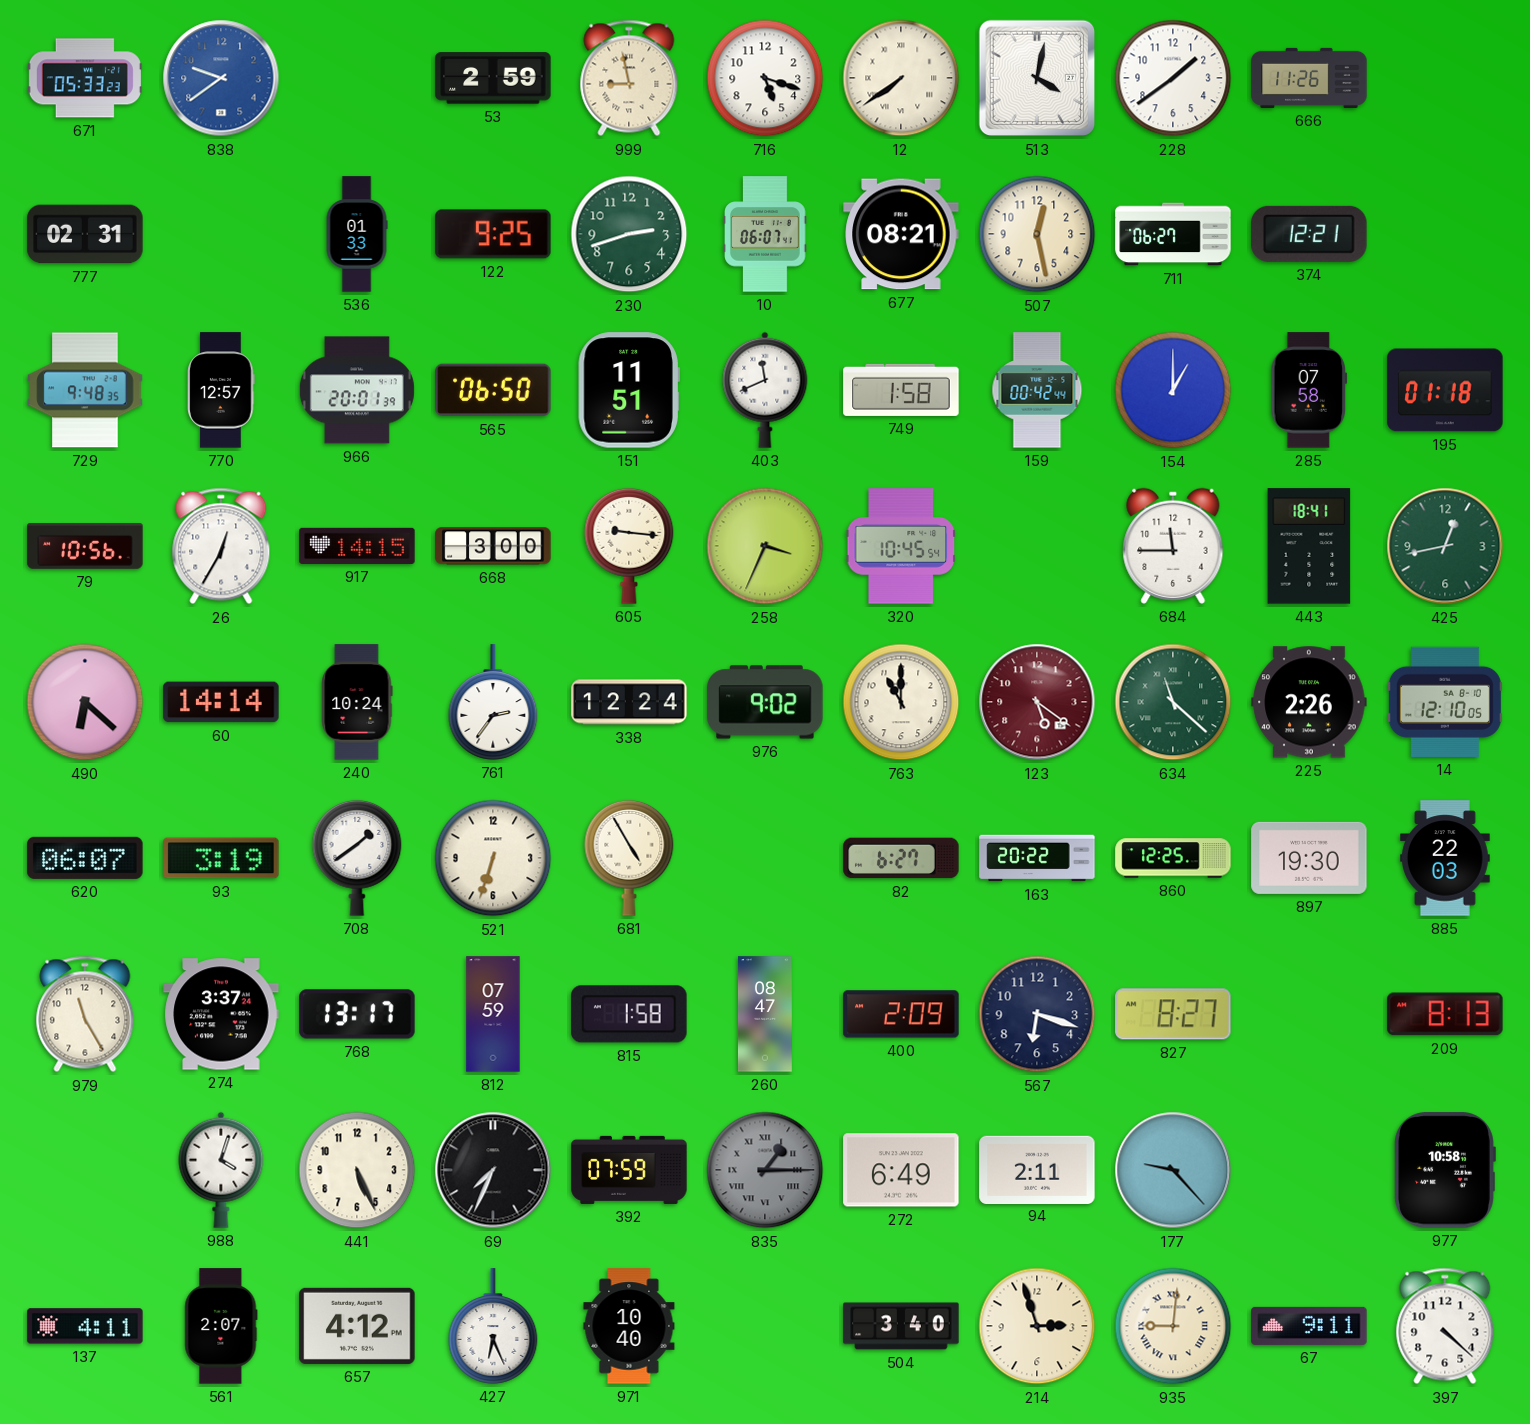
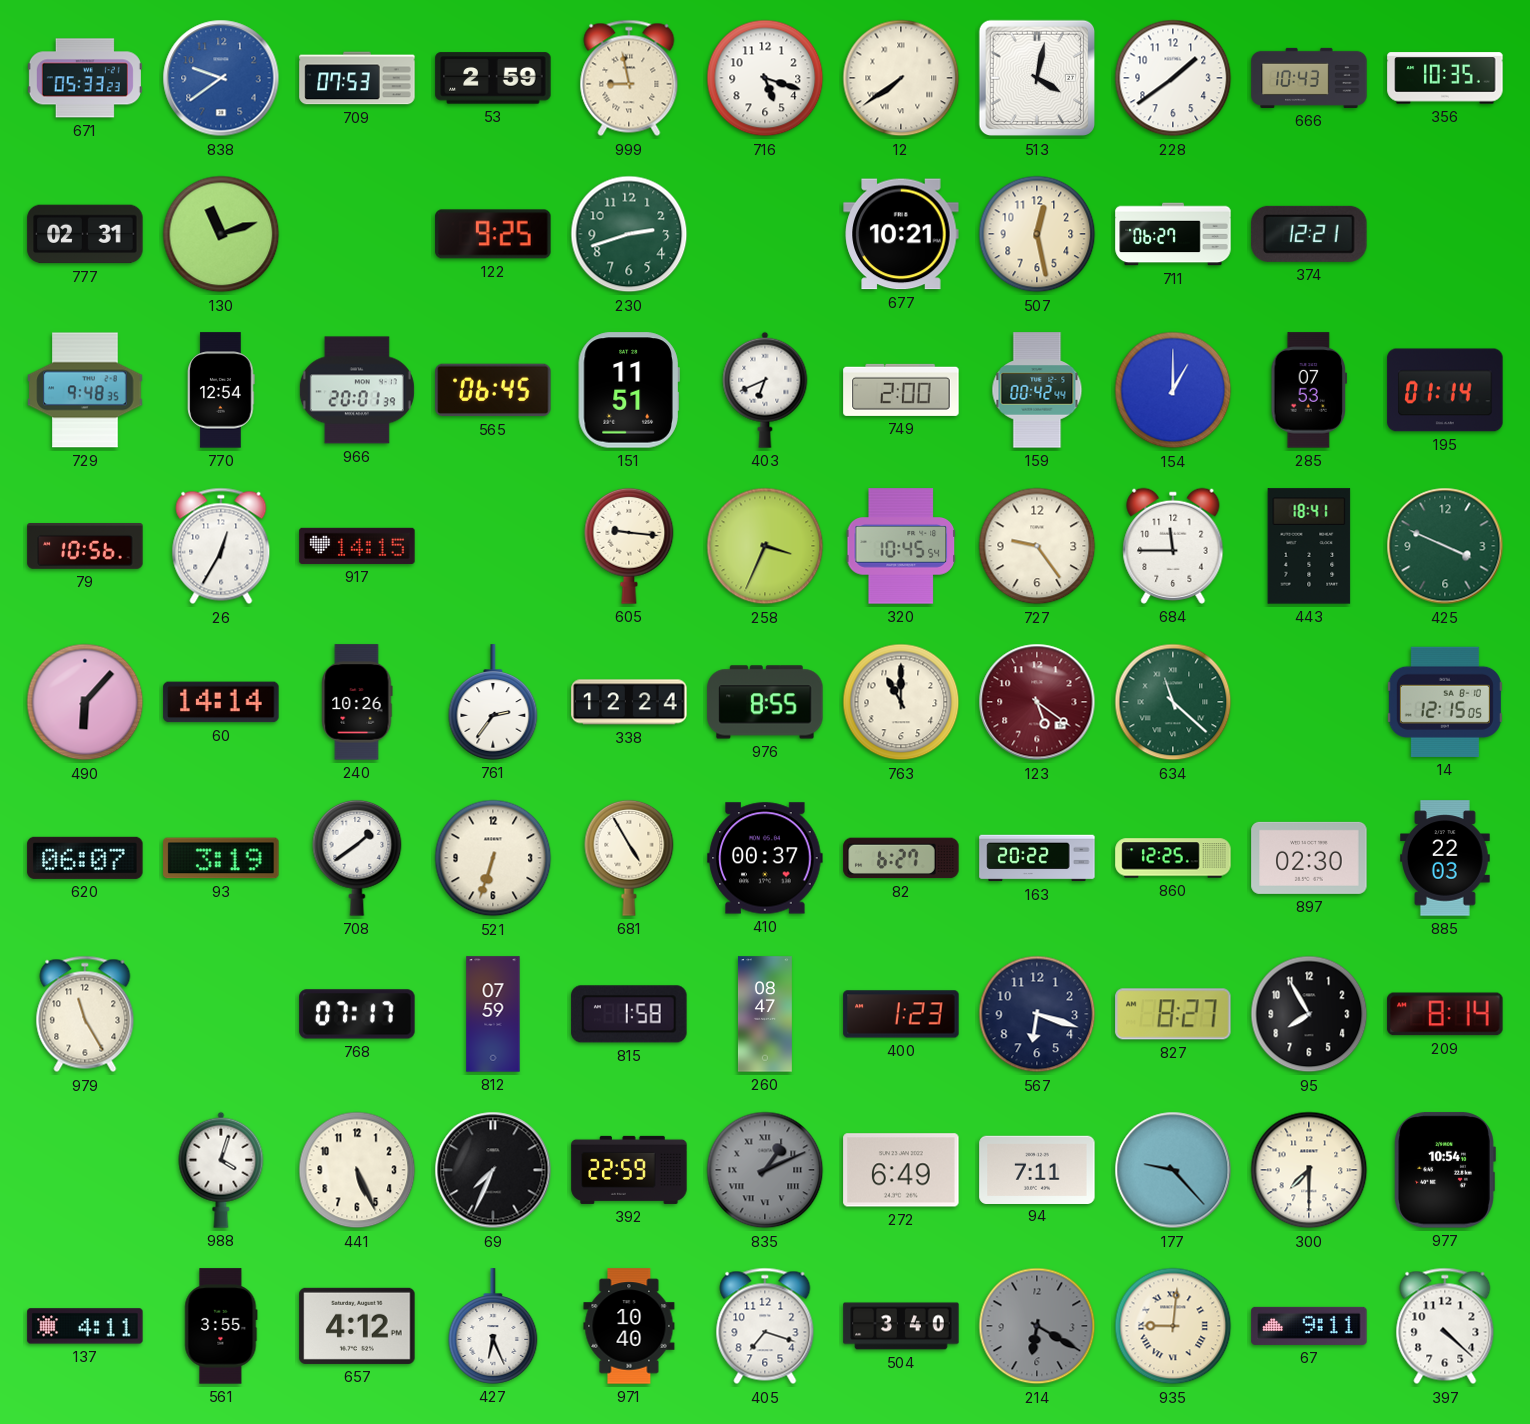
709: none -> 07:53
666: 11:26 -> 10:43
356: none -> 10:35
130: none -> 11:12
536: 01:33 -> none
10: 06:07 -> none
677: 08:21 -> 10:21
770: 12:57 -> 12:54
565: 06:50 -> 06:45
403: 11:41 -> 6:41
749: 1:58 -> 2:00
285: 07:58 -> 07:53
195: 01:18 -> 01:14
668: 3:00 -> none
727: none -> 9:24
425: 12:43 -> 3:49
490: 6:22 -> 6:07
240: 10:24 -> 10:26
976: 9:02 -> 8:55
225: 2:26 -> none
14: 12:10 -> 12:15
410: none -> 00:37
897: 19:30 -> 02:30
274: 3:37 -> none
768: 13:17 -> 07:17
400: 2:09 -> 1:23
95: none -> 7:55
209: 8:13 -> 8:14
392: 07:59 -> 22:59
835: 1:15 -> 1:11
94: 2:11 -> 7:11
300: none -> 7:30
977: 10:58 -> 10:54
561: 2:07 -> 3:55
405: none -> 7:18
214: 2:57 -> 6:20
214 dial: cream -> grey
